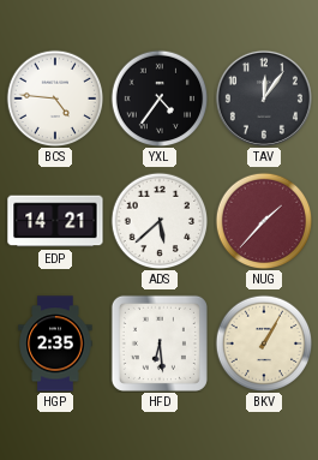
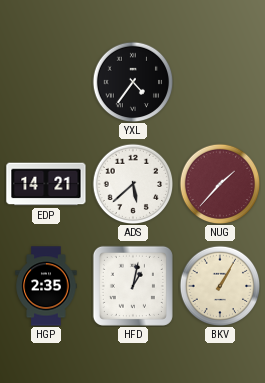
BCS: 4:46 -> none
TAV: 12:06 -> none
HFD: 6:29 -> 1:02
